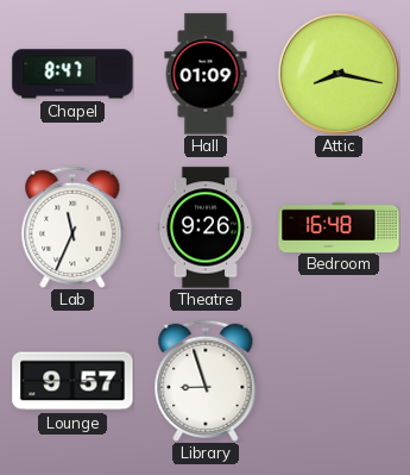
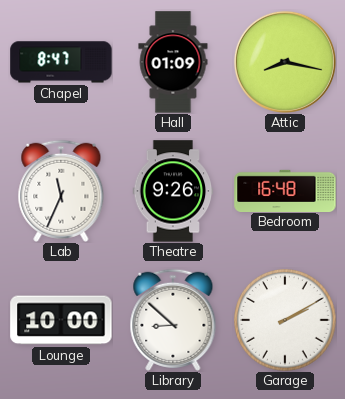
Lounge: 9:57 -> 10:00
Library: 8:57 -> 8:52
Garage: none -> 2:10
